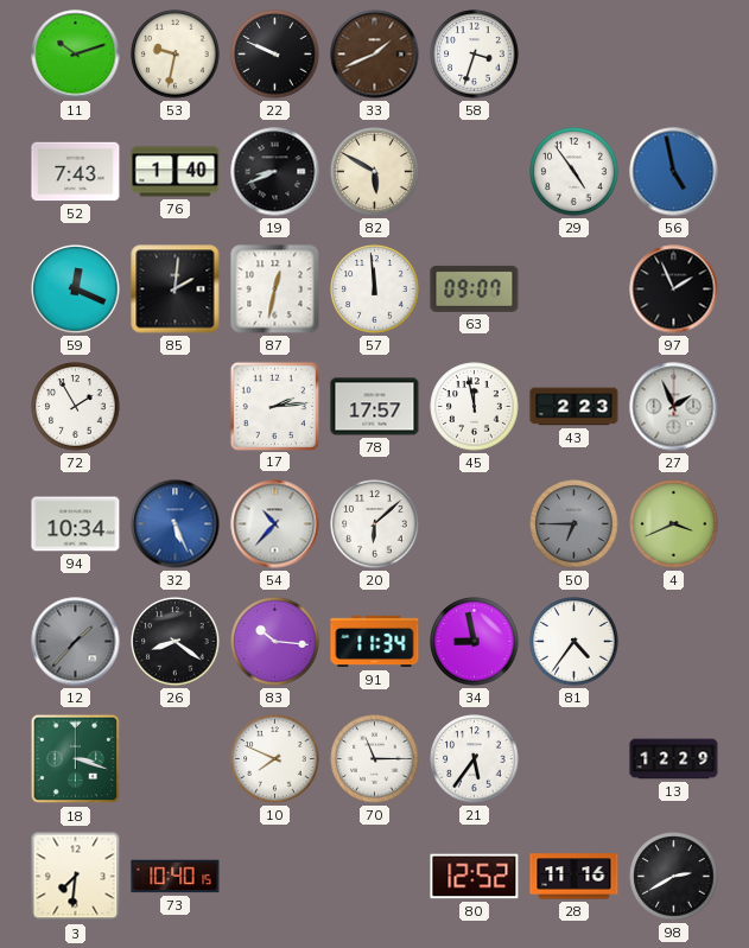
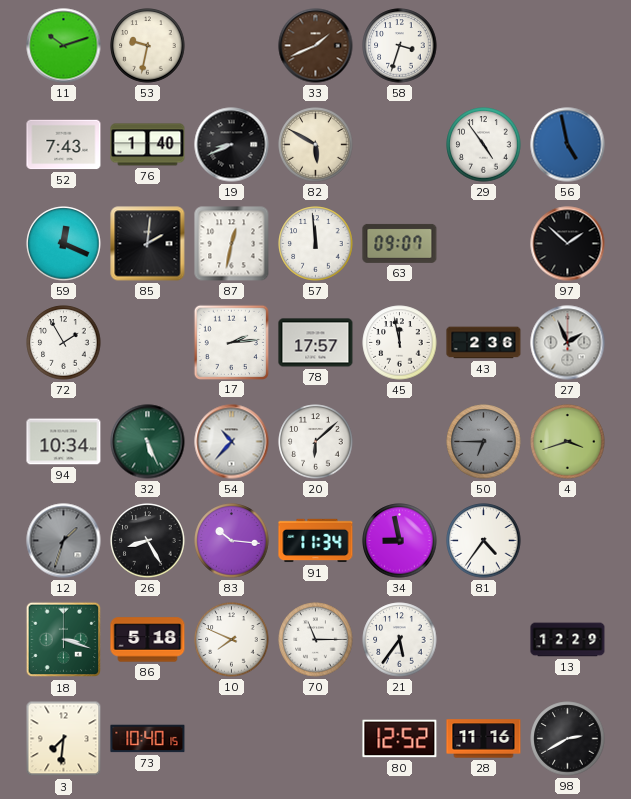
22: 9:49 -> none
97: 1:56 -> 1:52
43: 2:23 -> 2:36
32 dial: blue -> green
4: 3:41 -> 3:42
12: 1:37 -> 1:33
26: 8:21 -> 8:25
86: none -> 5:18
